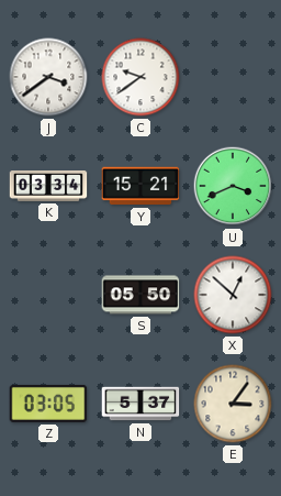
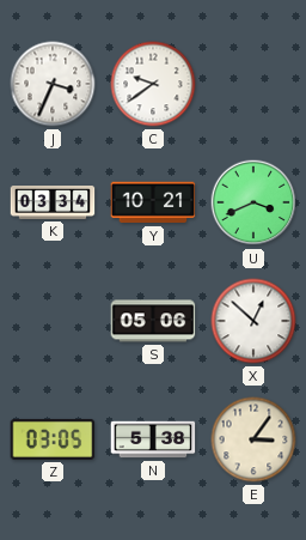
J: 3:39 -> 3:34
Y: 15:21 -> 10:21
S: 05:50 -> 05:06
N: 5:37 -> 5:38
